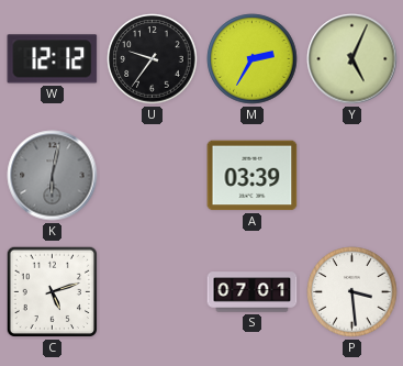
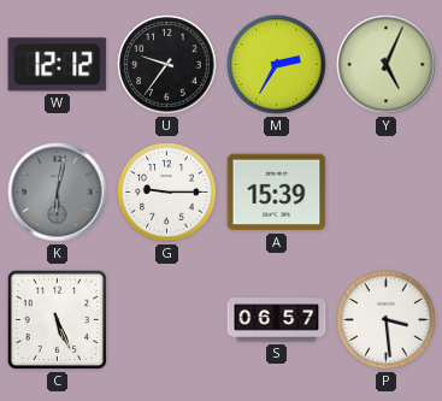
G: none -> 9:15
A: 03:39 -> 15:39
C: 5:12 -> 5:26
S: 07:01 -> 06:57
